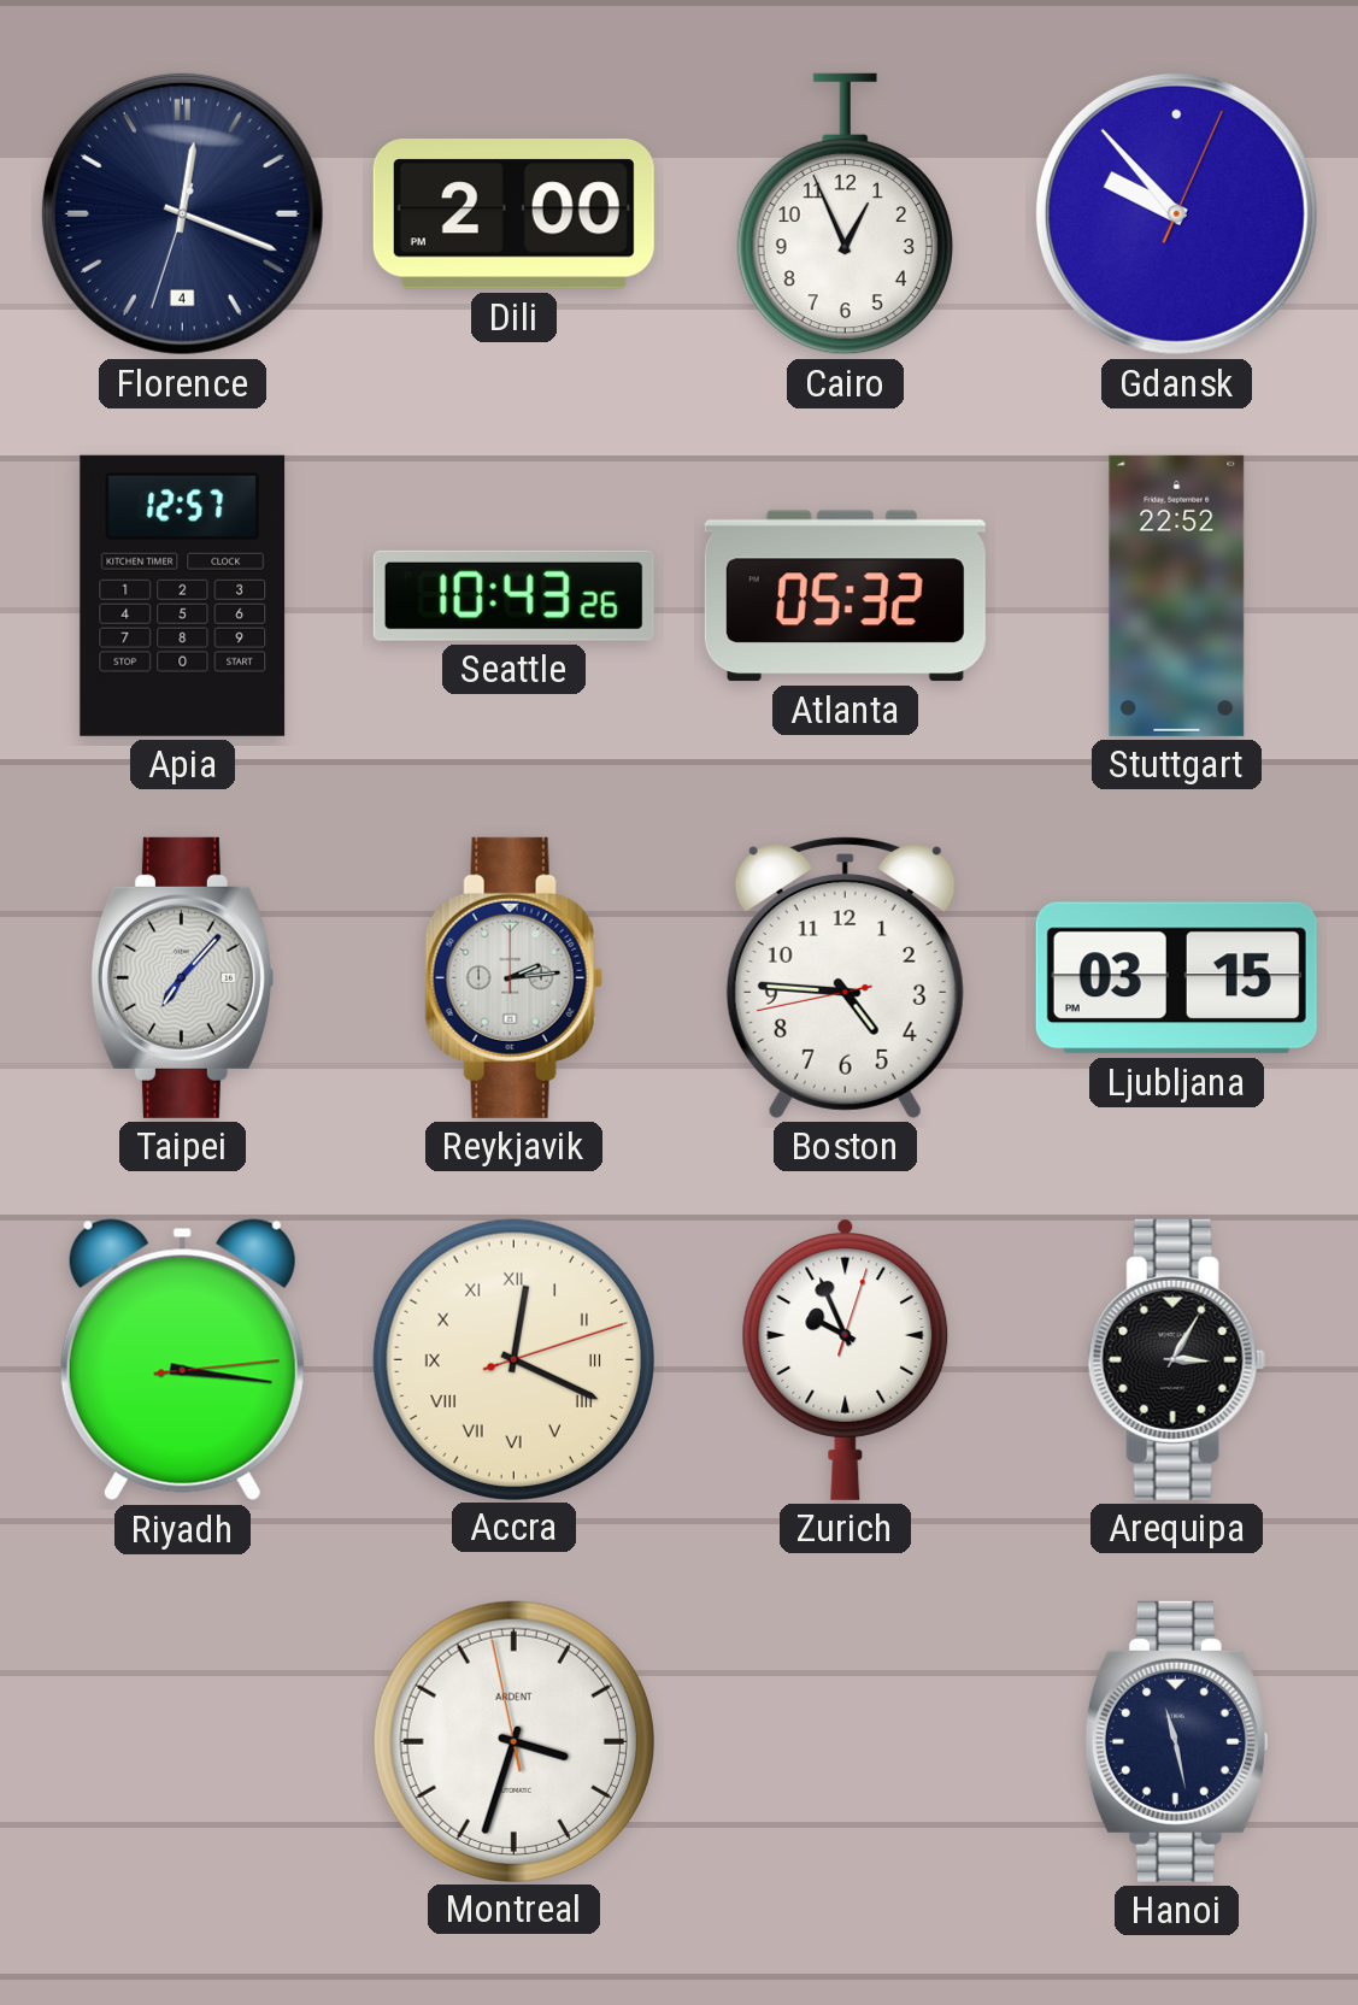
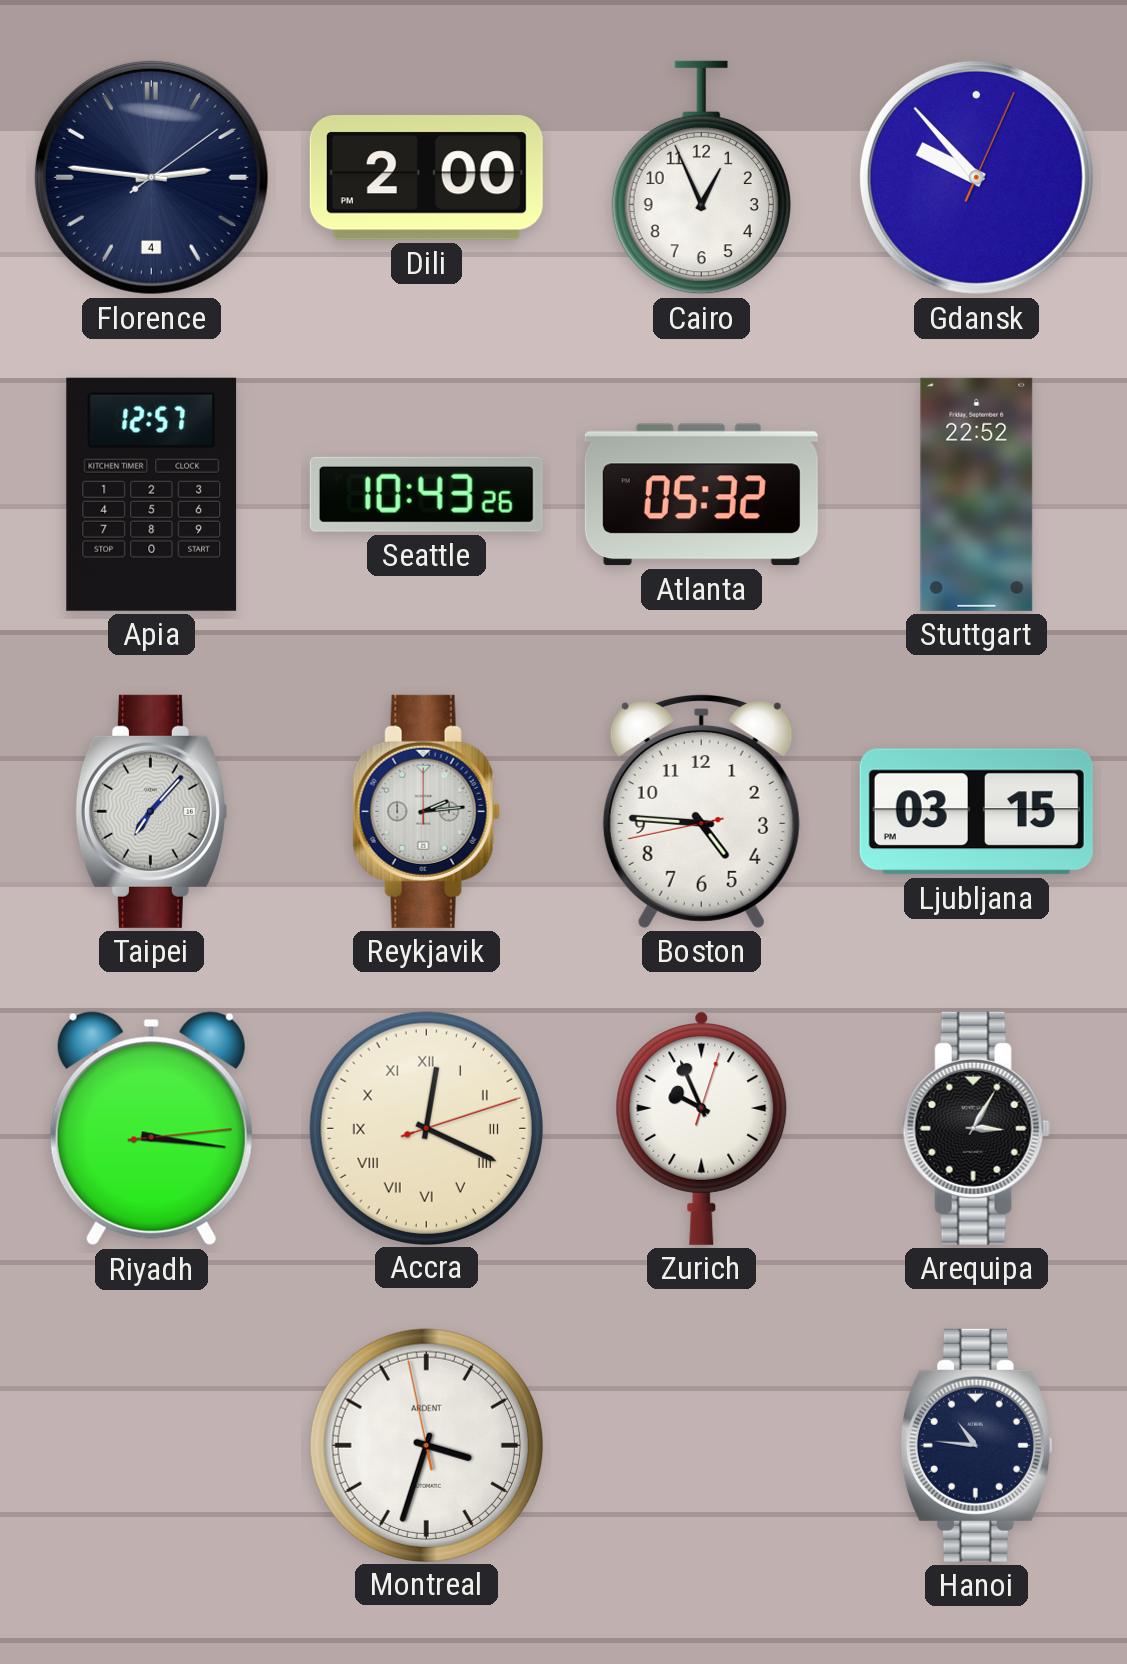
Florence: 12:18 -> 2:46
Hanoi: 11:28 -> 10:46
